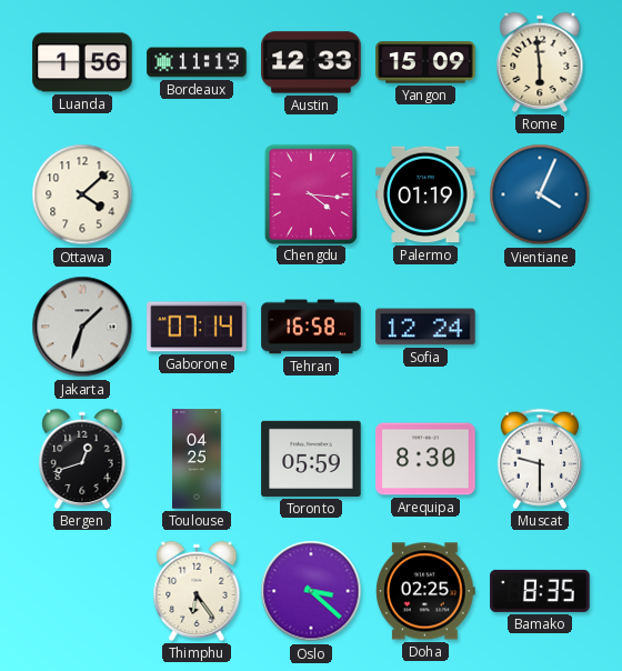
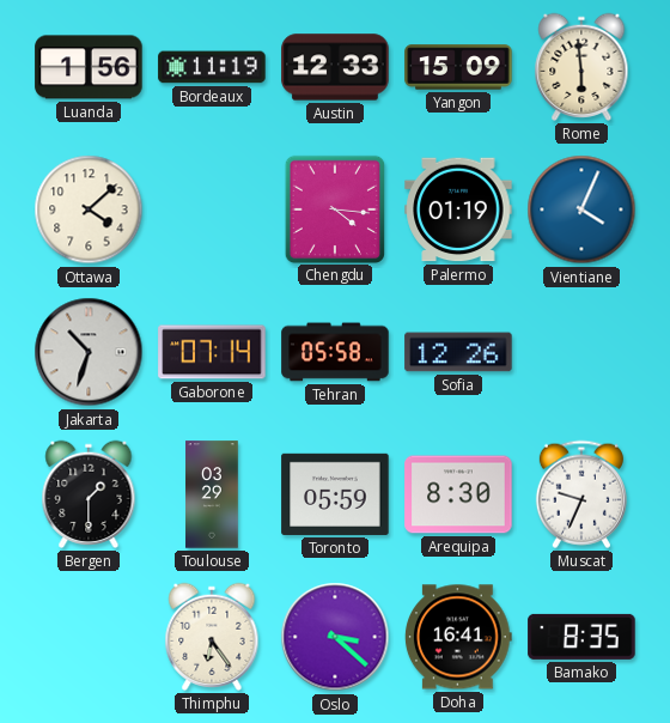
Jakarta: 1:33 -> 10:33
Tehran: 16:58 -> 05:58
Sofia: 12:24 -> 12:26
Bergen: 12:42 -> 1:30
Toulouse: 04:25 -> 03:29
Muscat: 9:30 -> 9:34
Doha: 02:25 -> 16:41
